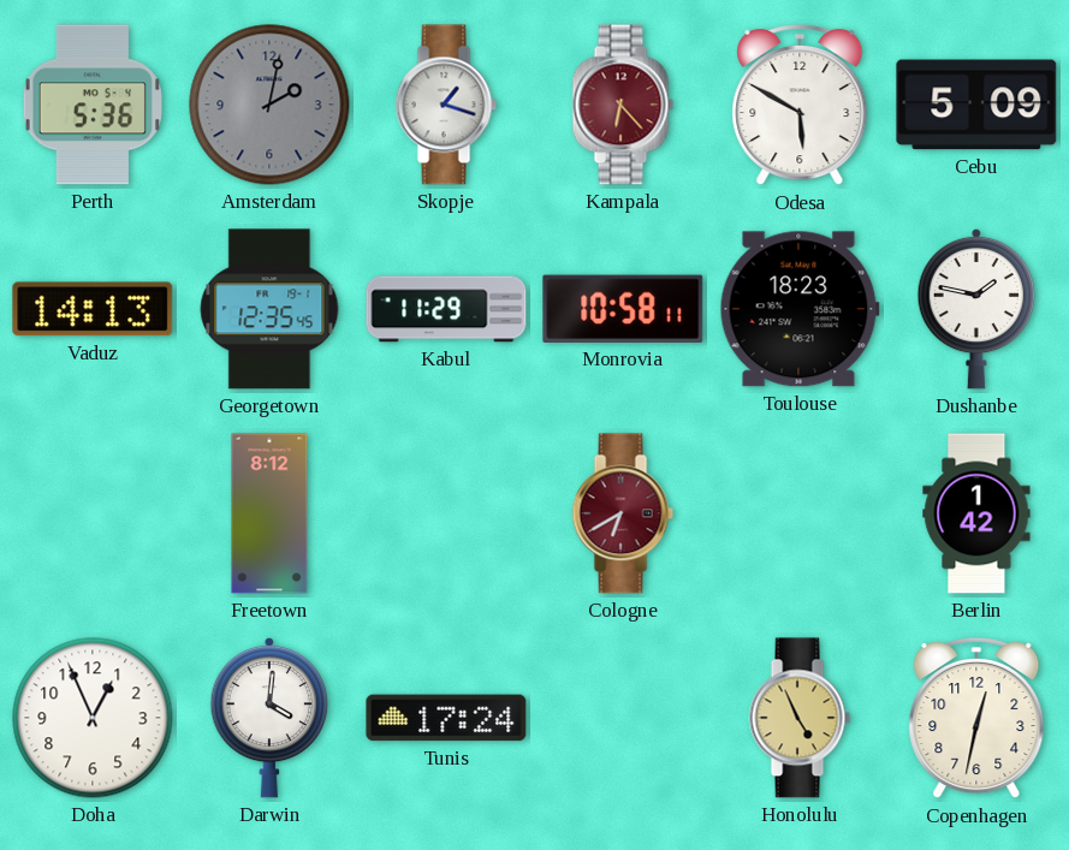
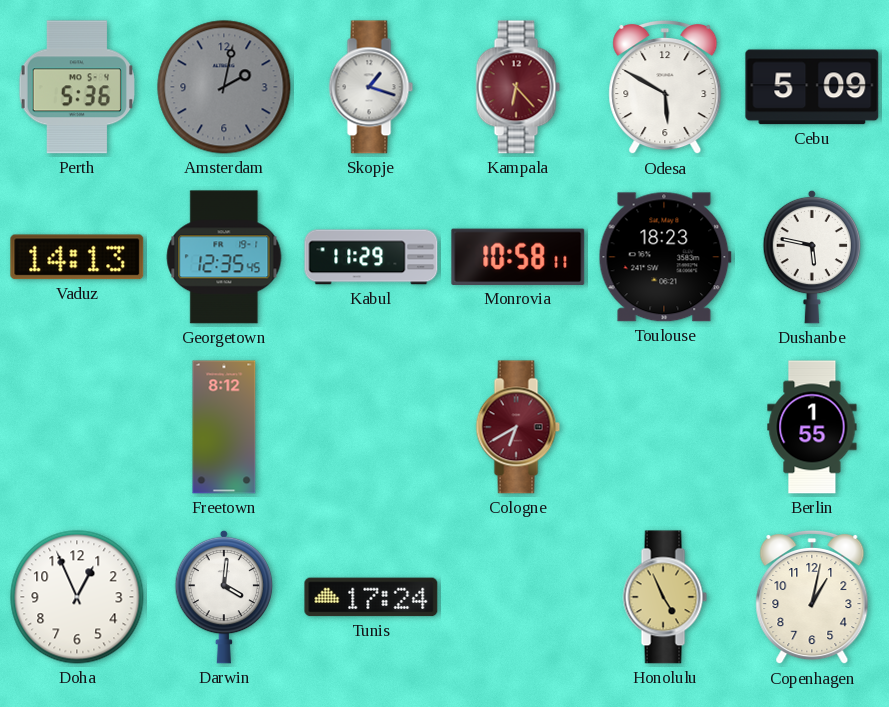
Dushanbe: 1:47 -> 5:47
Berlin: 1:42 -> 1:55
Copenhagen: 12:32 -> 1:02
